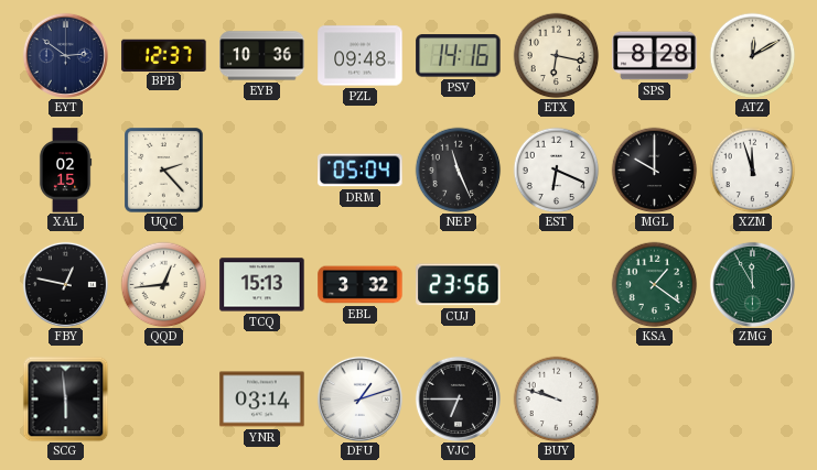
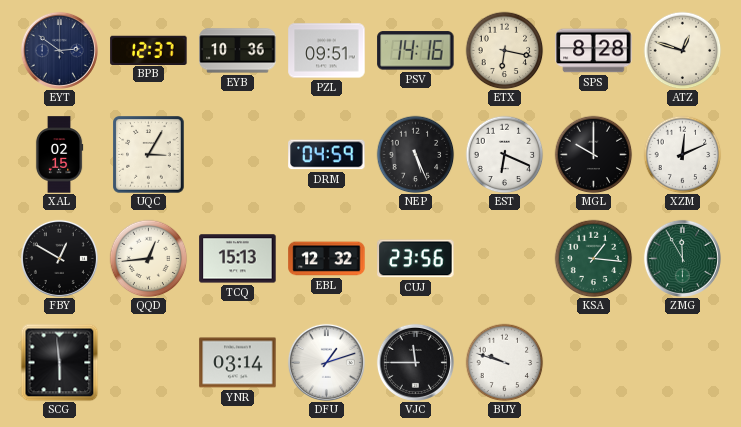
PZL: 09:48 -> 09:51
ATZ: 12:10 -> 12:48
UQC: 2:23 -> 3:05
DRM: 05:04 -> 04:59
NEP: 11:26 -> 5:26
XZM: 11:57 -> 12:11
FBY: 12:47 -> 12:50
EBL: 3:32 -> 12:32
KSA: 1:21 -> 1:16
VJC: 6:45 -> 11:45
